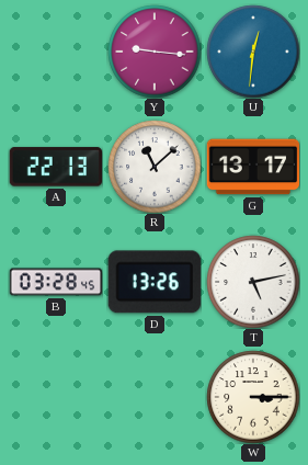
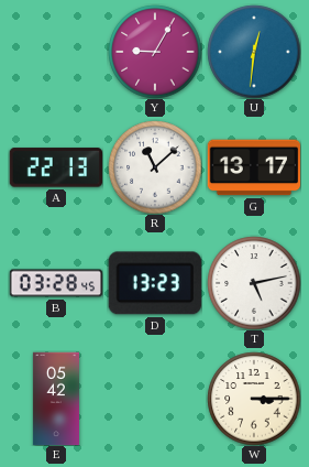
Y: 9:16 -> 9:05
D: 13:26 -> 13:23
E: none -> 05:42
